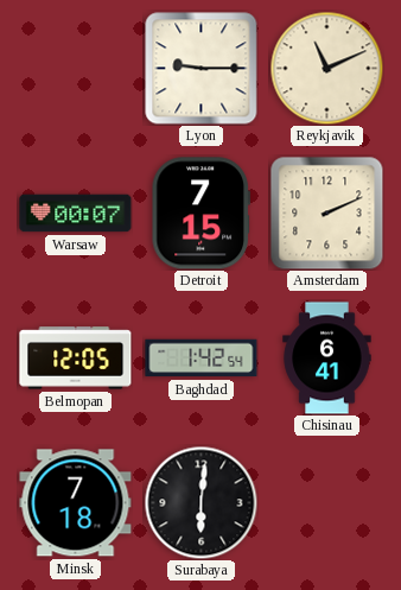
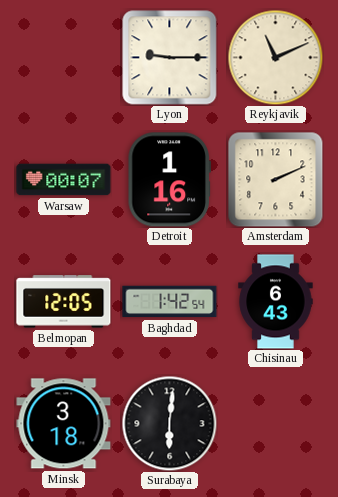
Detroit: 7:15 -> 1:16
Chisinau: 6:41 -> 6:43
Minsk: 7:18 -> 3:18
